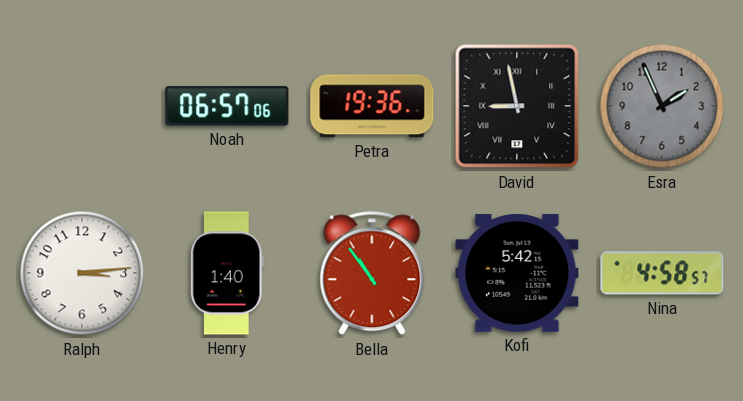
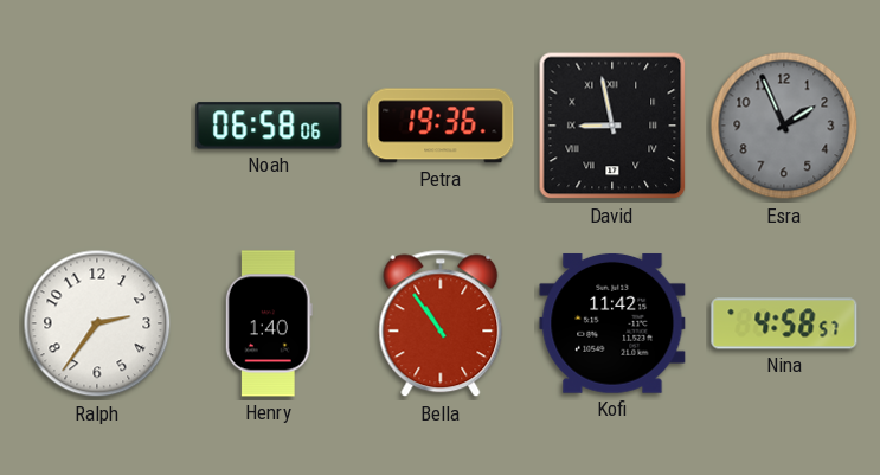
Noah: 06:57 -> 06:58
Ralph: 3:14 -> 2:36
Kofi: 5:42 -> 11:42
